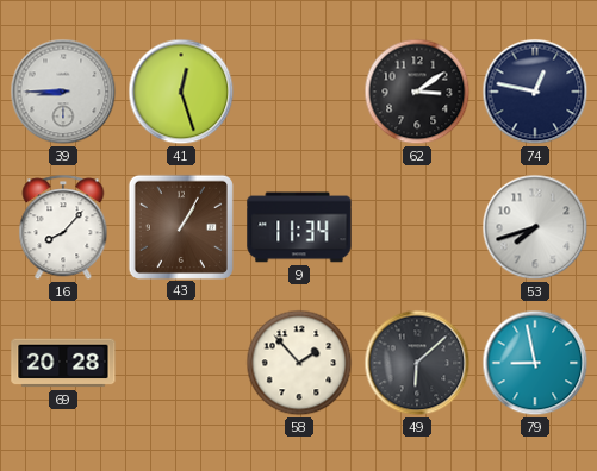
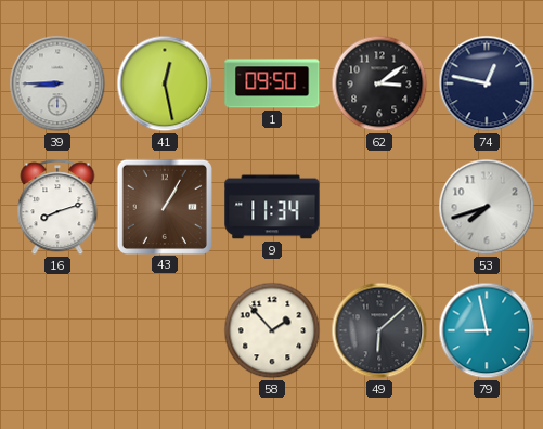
41: 12:27 -> 12:28
1: none -> 09:50
16: 8:07 -> 8:12
69: 20:28 -> none
